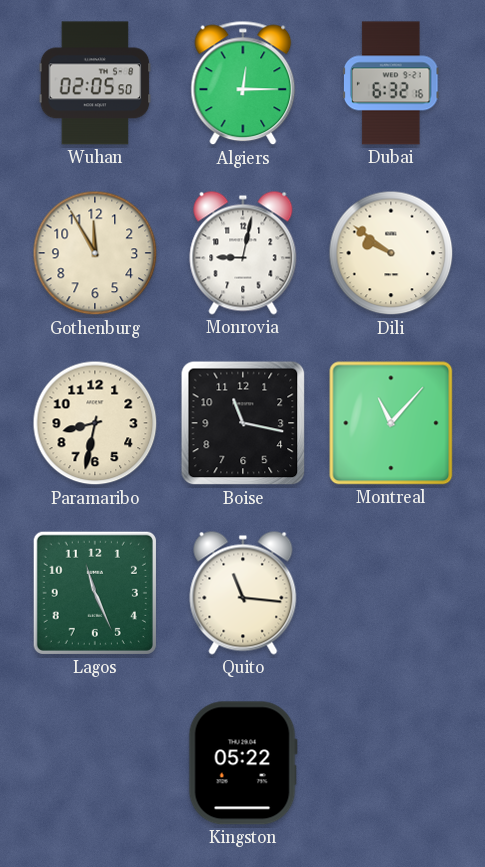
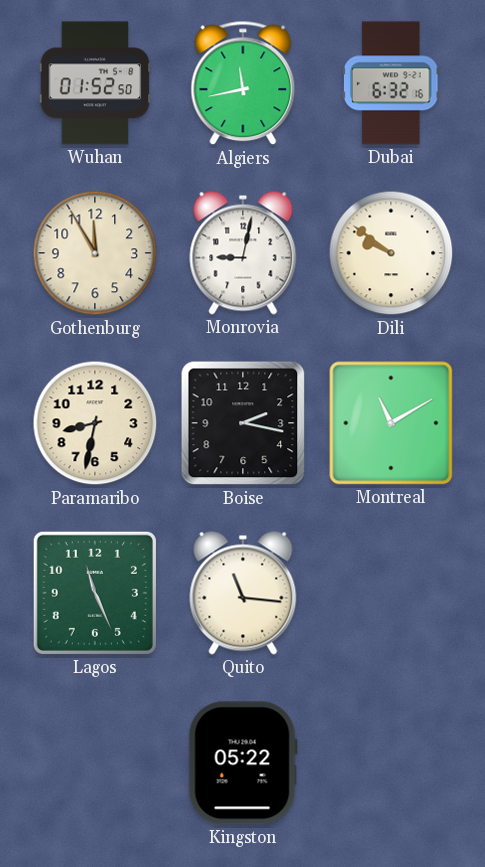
Wuhan: 02:05 -> 01:52
Algiers: 12:15 -> 11:43
Boise: 11:17 -> 2:17
Montreal: 11:07 -> 11:10
